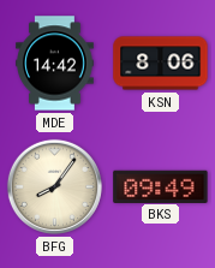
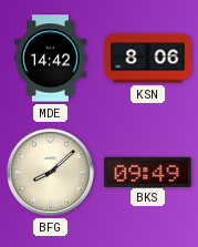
BFG: 8:06 -> 8:08
